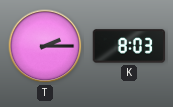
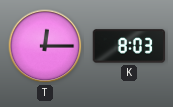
T: 2:15 -> 12:15
